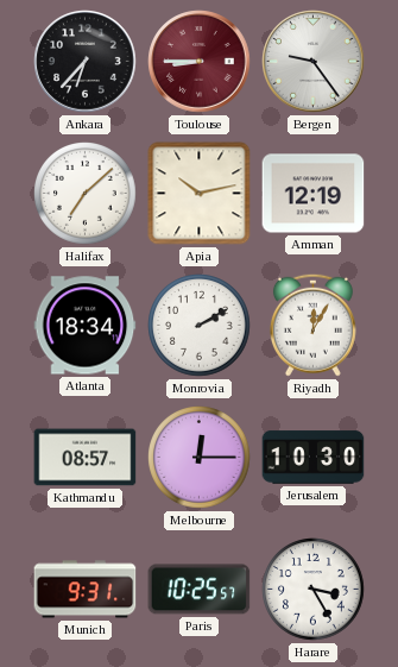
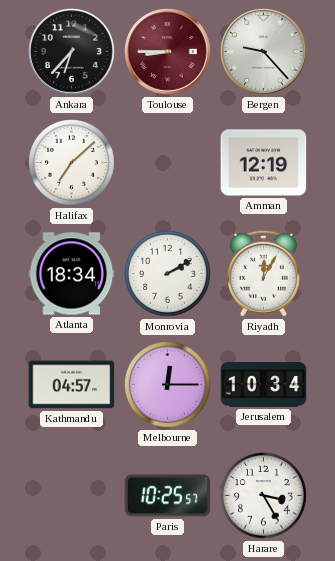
Bergen: 9:24 -> 9:23
Apia: 10:13 -> none
Kathmandu: 08:57 -> 04:57
Jerusalem: 10:30 -> 10:34
Munich: 9:31 -> none
